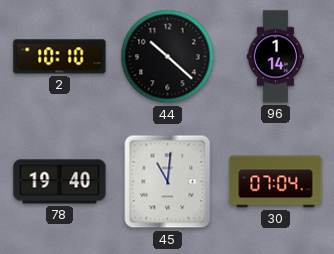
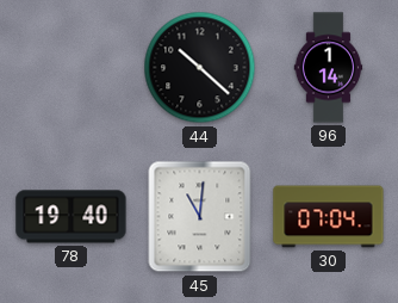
2: 10:10 -> none
